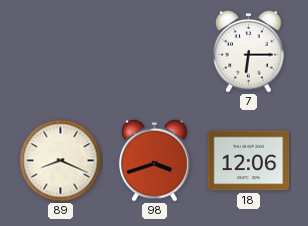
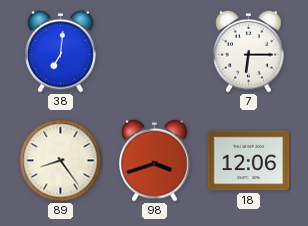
38: none -> 7:01
89: 8:19 -> 8:24
